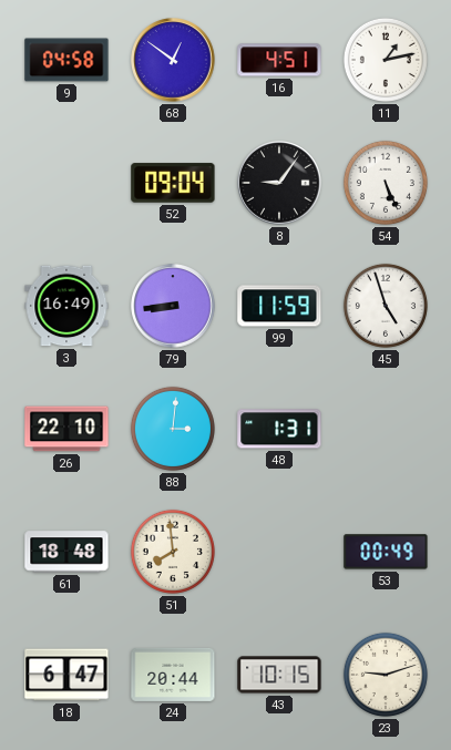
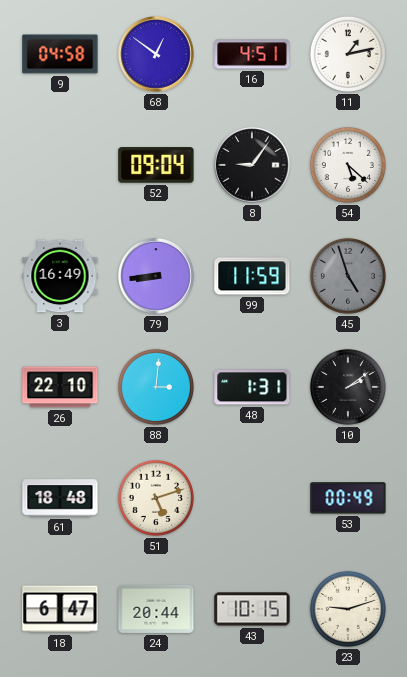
54: 5:26 -> 5:22
45 dial: white -> grey
10: none -> 2:09
51: 7:59 -> 5:12
